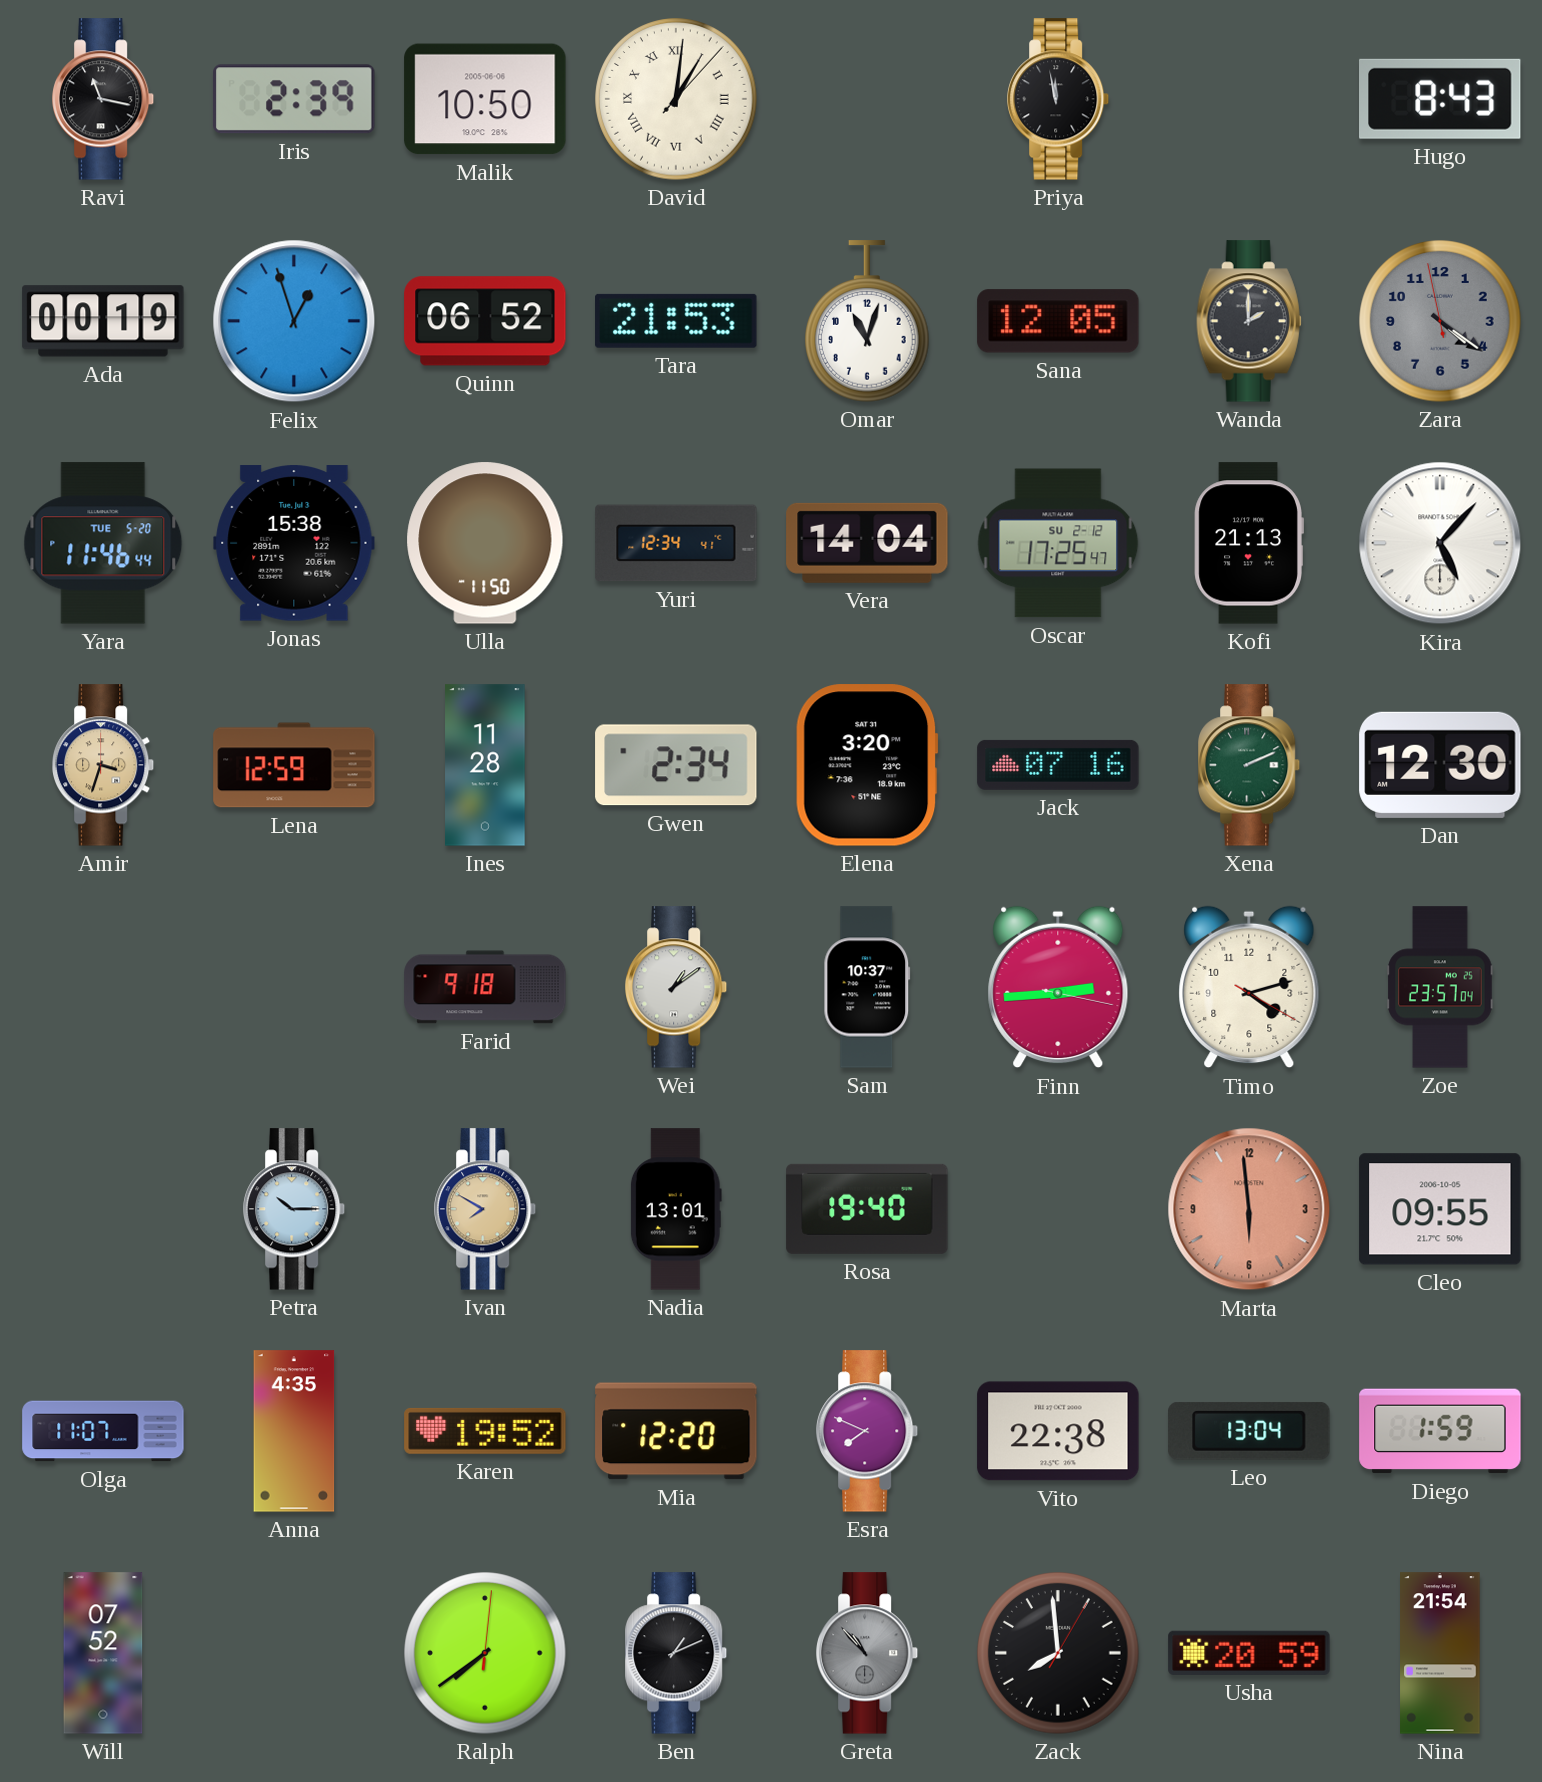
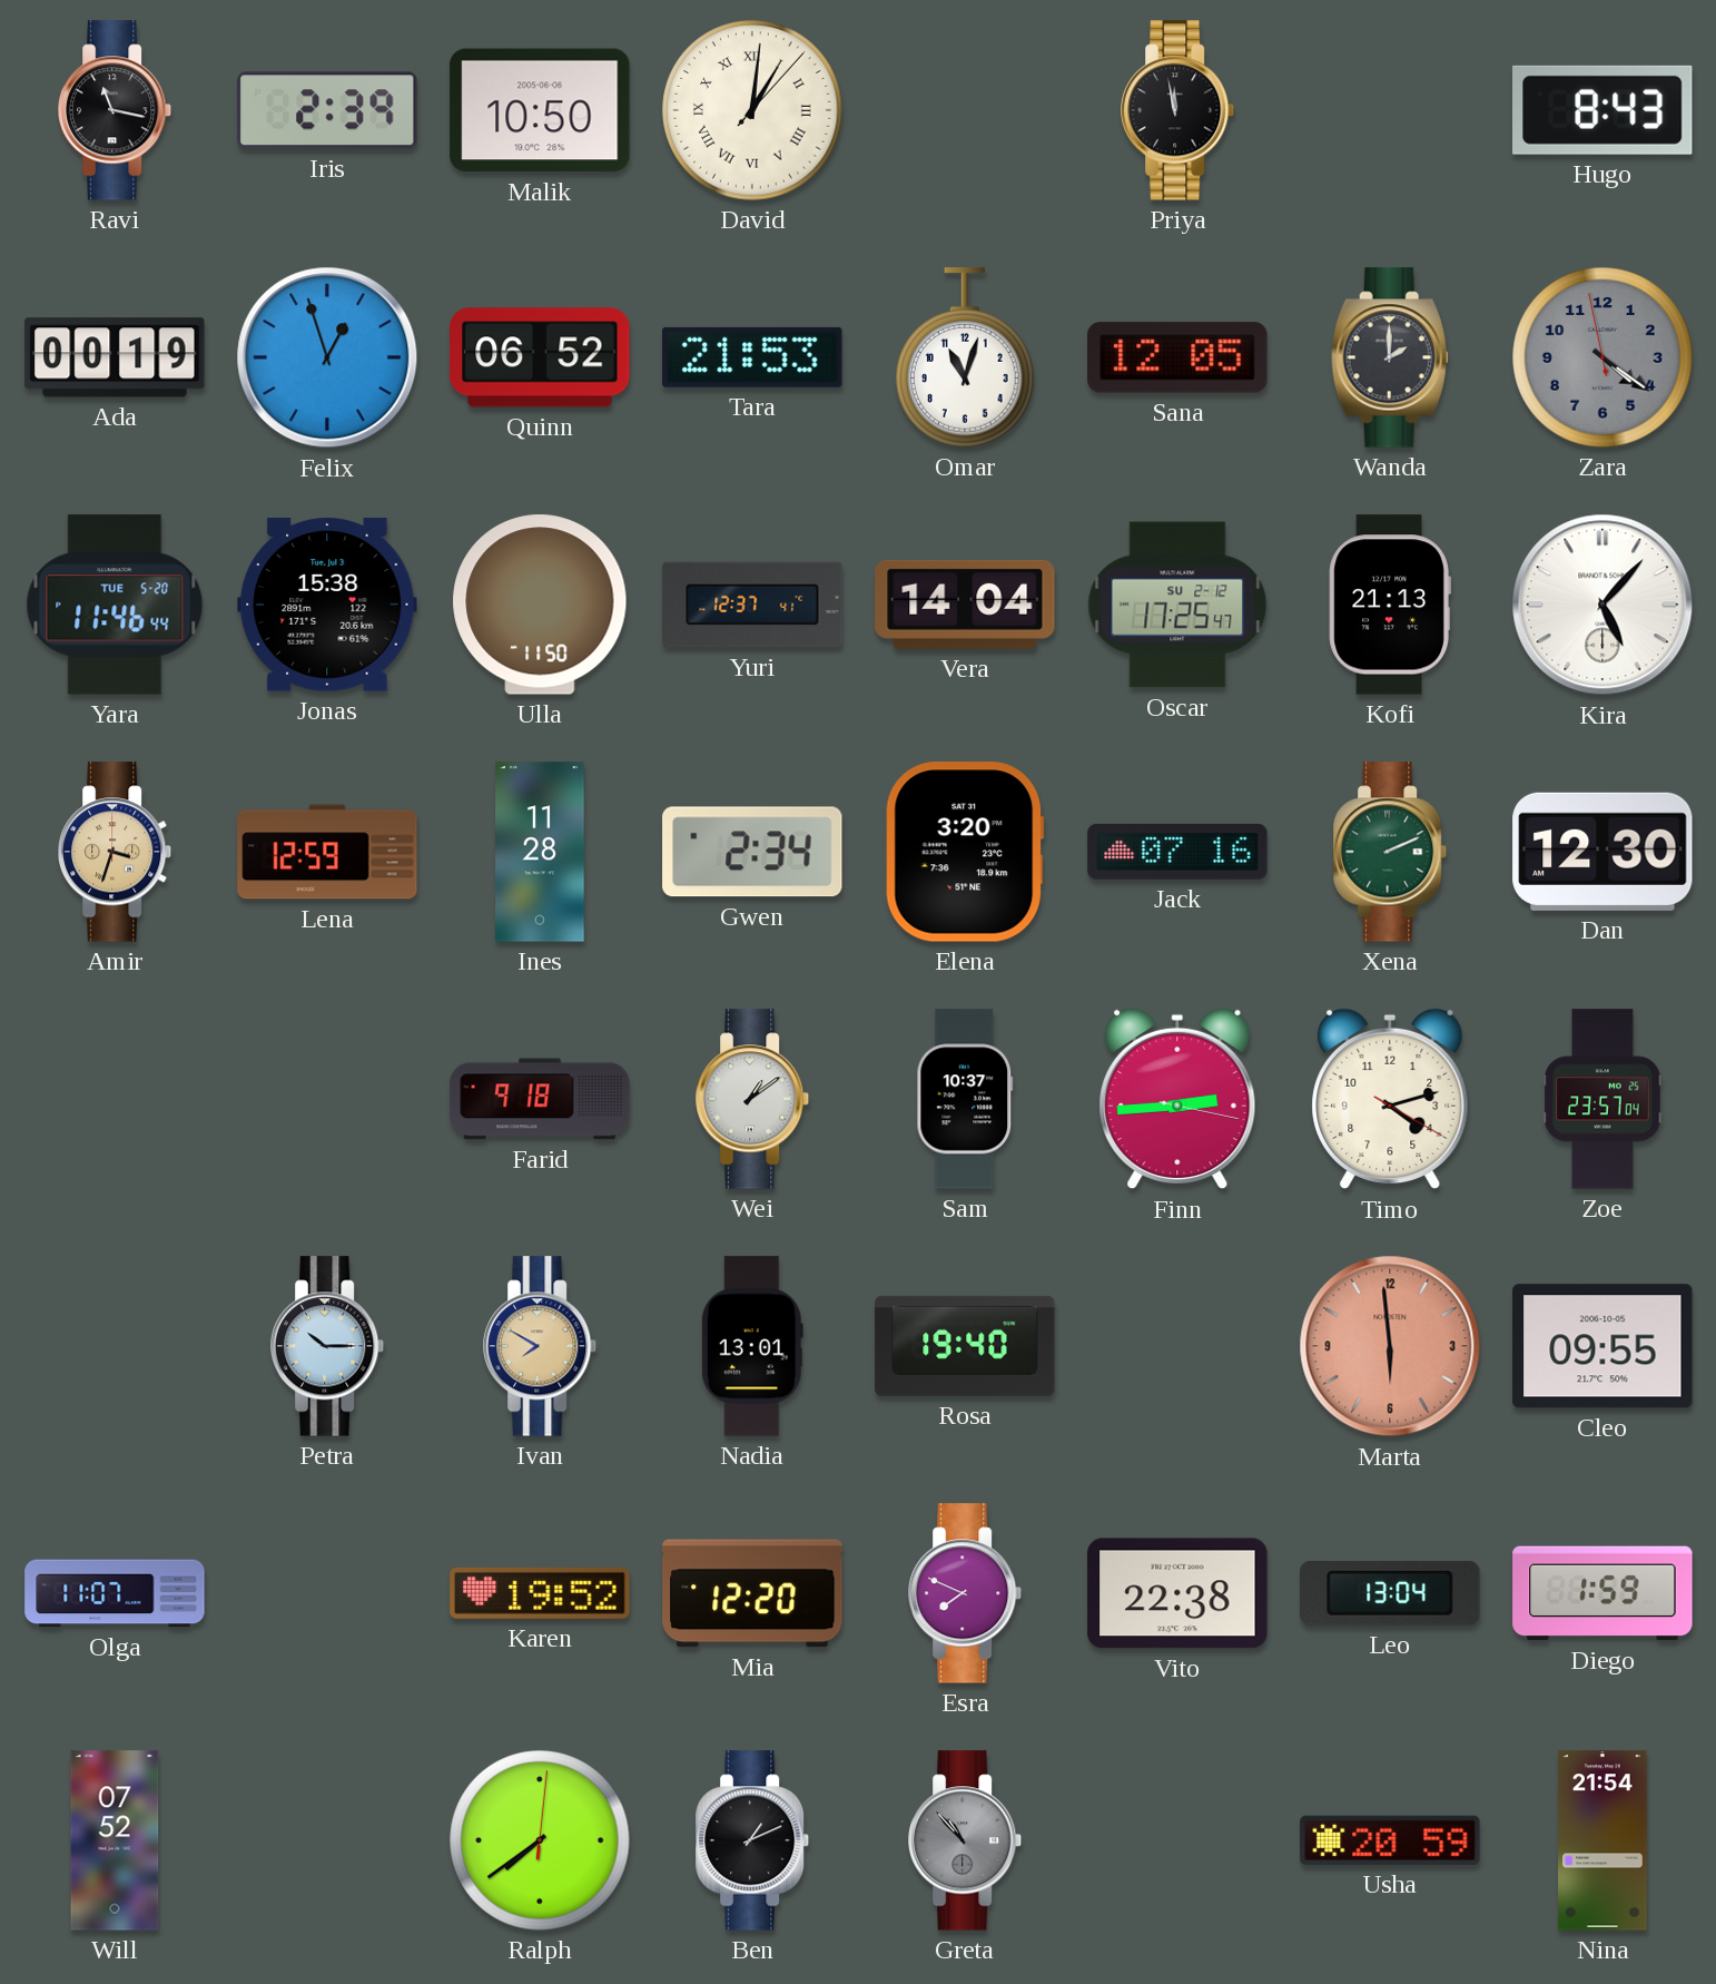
Yuri: 12:34 -> 12:37
Anna: 4:35 -> none
Zack: 7:59 -> none
